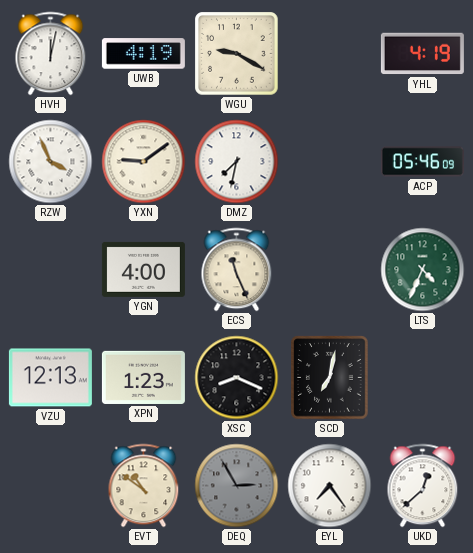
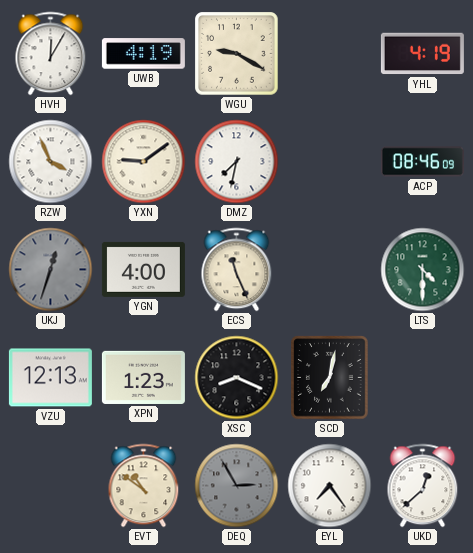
HVH: 12:02 -> 12:05
ACP: 05:46 -> 08:46
UKJ: none -> 12:33
LTS: 4:34 -> 4:30
